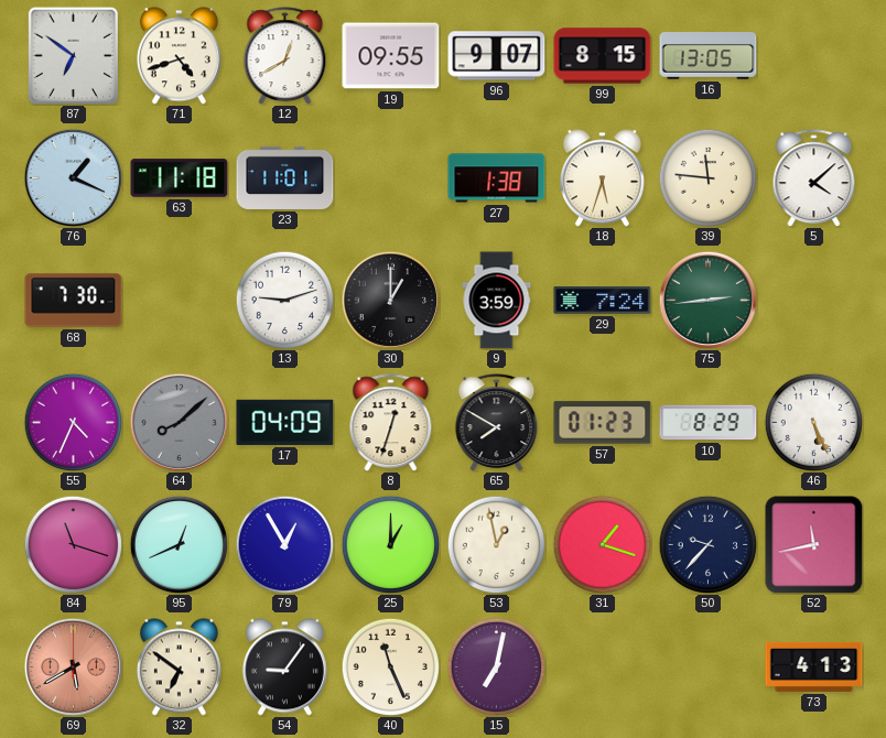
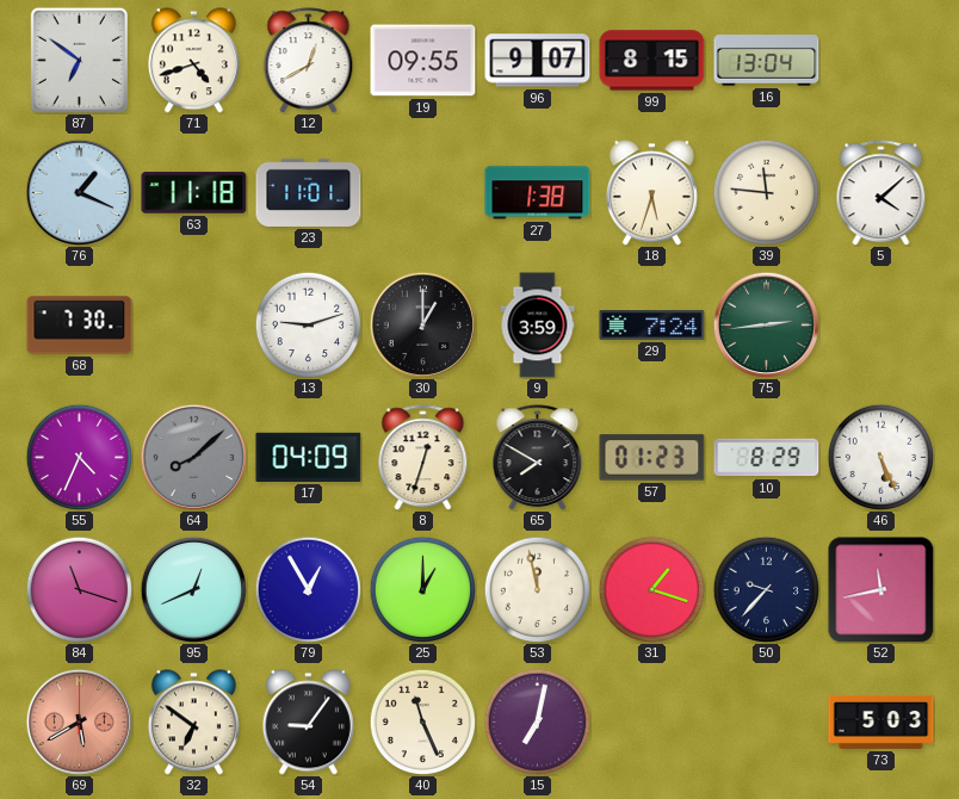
16: 13:05 -> 13:04
53: 12:58 -> 11:58
73: 4:13 -> 5:03
